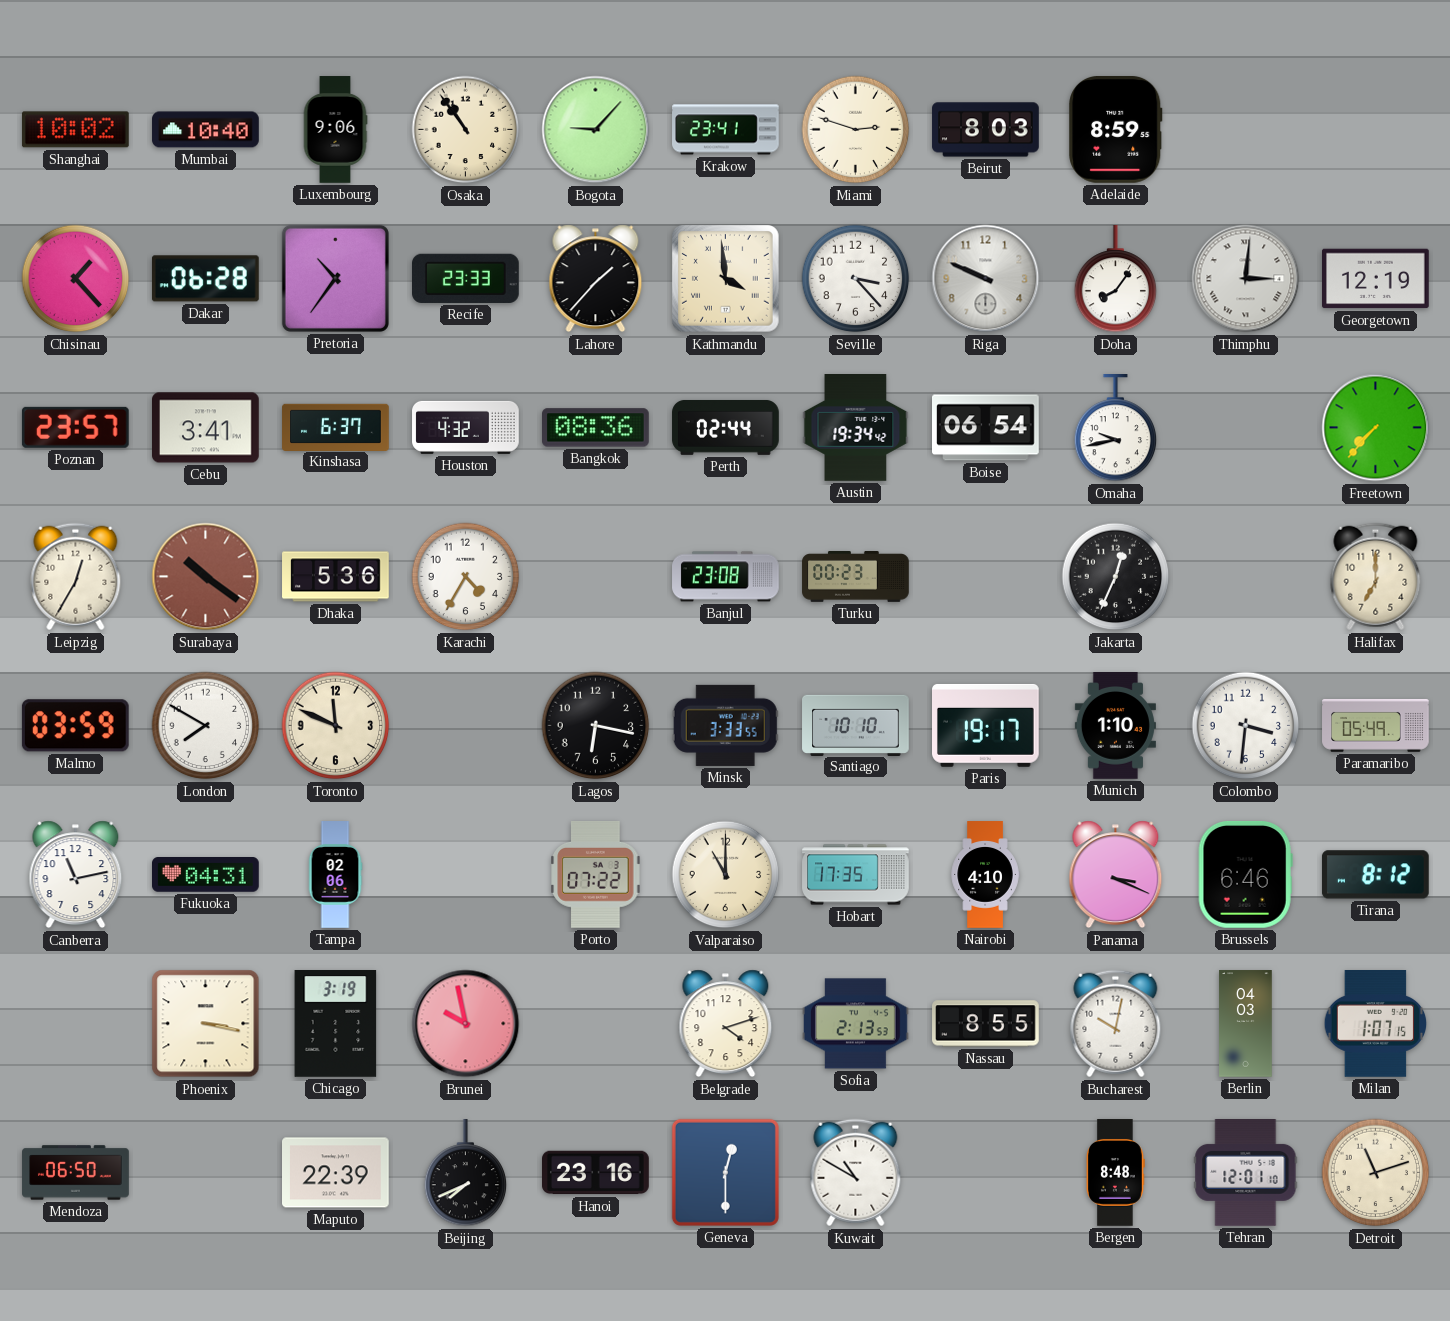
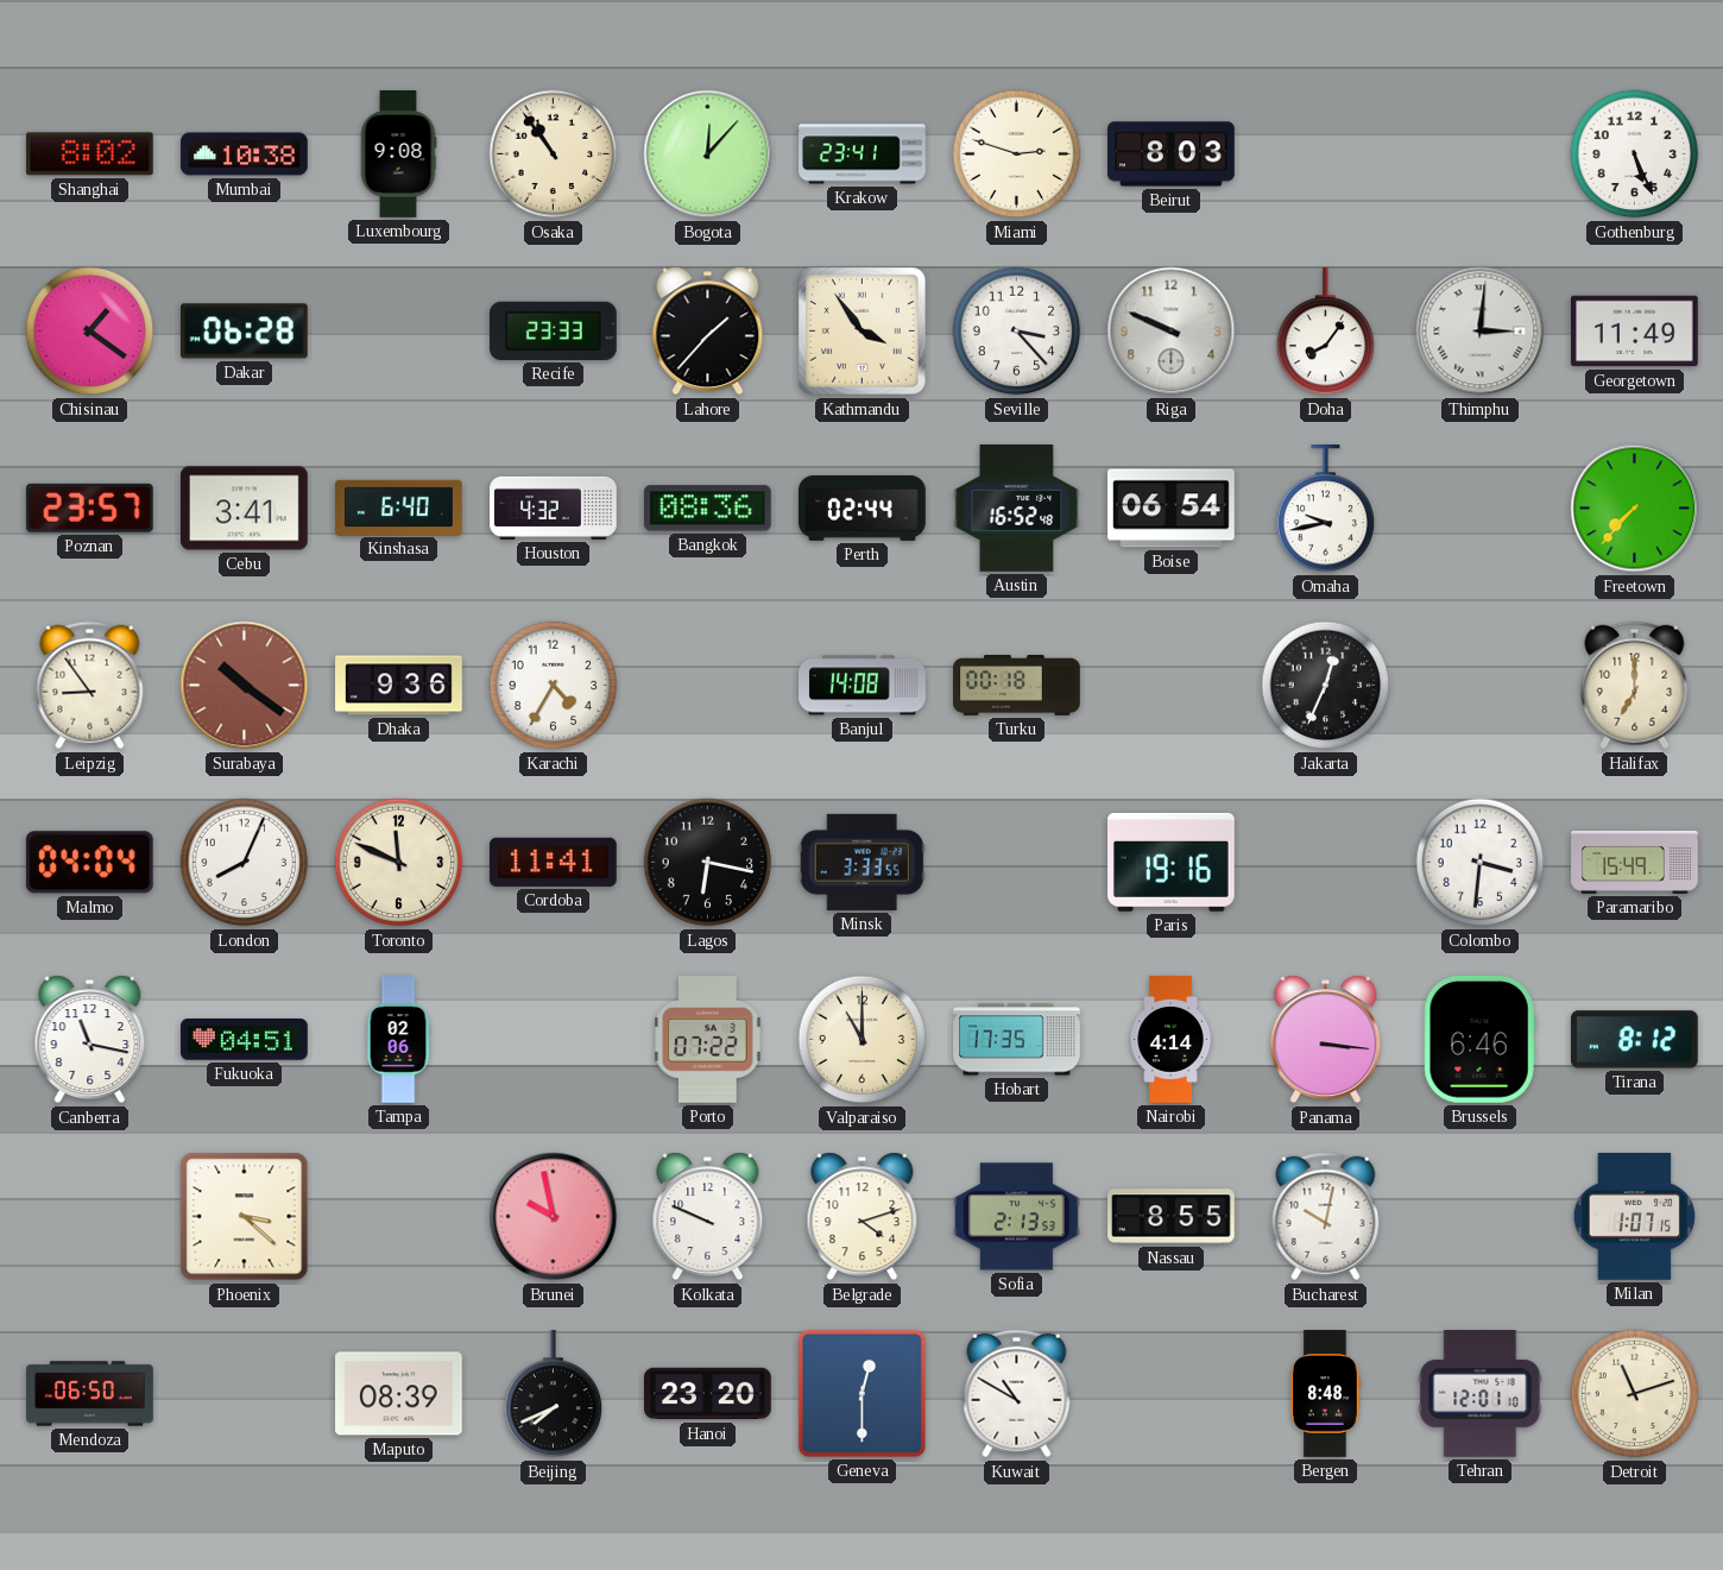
Shanghai: 10:02 -> 8:02
Mumbai: 10:40 -> 10:38
Luxembourg: 9:06 -> 9:08
Bogota: 9:07 -> 12:07
Adelaide: 8:59 -> none
Gothenburg: none -> 5:26
Chisinau: 1:23 -> 1:21
Pretoria: 10:36 -> none
Kathmandu: 3:59 -> 3:54
Georgetown: 12:19 -> 11:49
Kinshasa: 6:37 -> 6:40
Austin: 19:34 -> 16:52
Leipzig: 12:35 -> 8:54
Dhaka: 5:36 -> 9:36
Banjul: 23:08 -> 14:08
Turku: 00:23 -> 00:18
Malmo: 03:59 -> 04:04
London: 7:50 -> 8:04
Cordoba: none -> 11:41
Santiago: 10:10 -> none
Paris: 19:17 -> 19:16
Munich: 1:10 -> none
Paramaribo: 05:49 -> 15:49
Canberra: 11:13 -> 11:17
Fukuoka: 04:31 -> 04:51
Nairobi: 4:10 -> 4:14
Panama: 3:19 -> 3:16
Phoenix: 3:17 -> 3:22
Chicago: 3:19 -> none
Kolkata: none -> 9:49
Berlin: 04:03 -> none
Maputo: 22:39 -> 08:39
Hanoi: 23:16 -> 23:20
